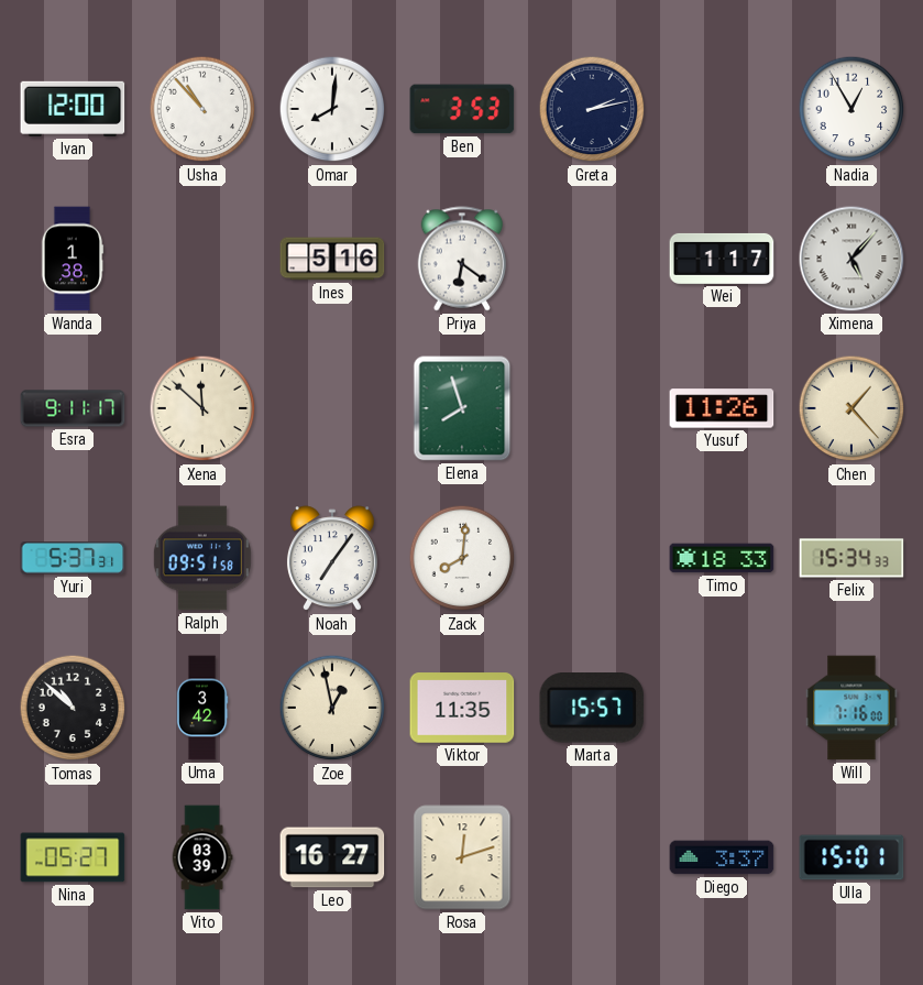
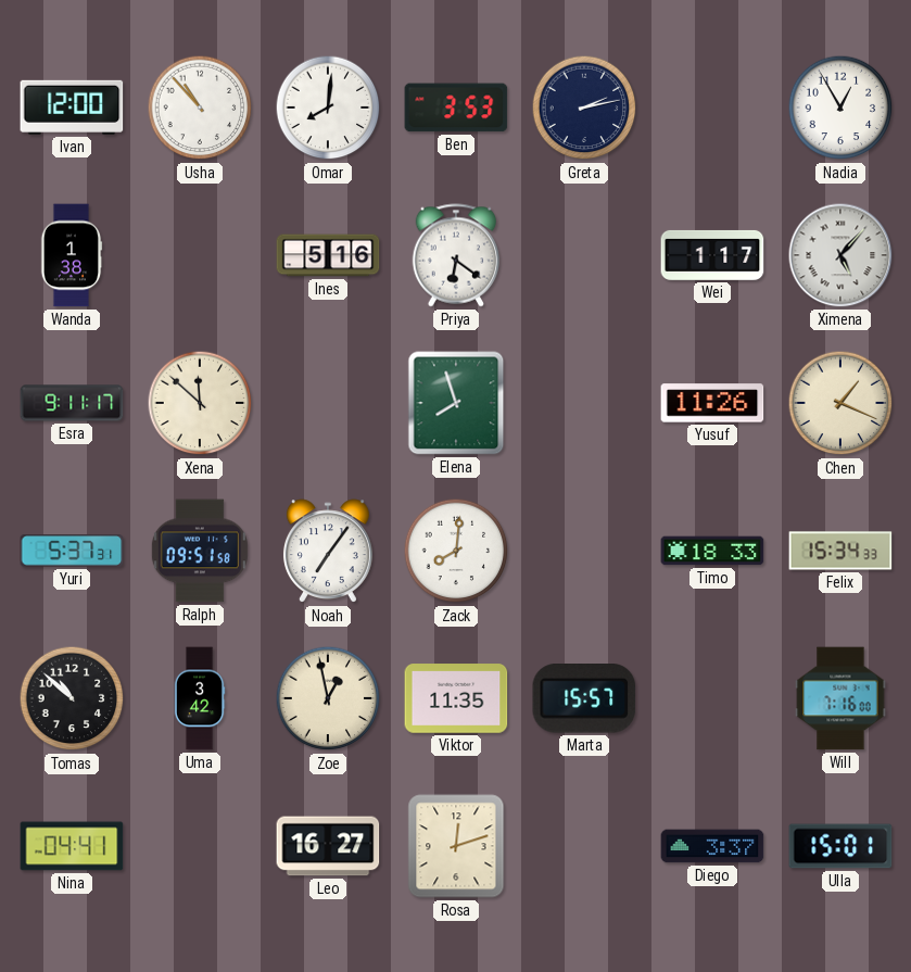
Chen: 1:23 -> 1:19
Nina: 05:27 -> 04:41
Vito: 03:39 -> none
